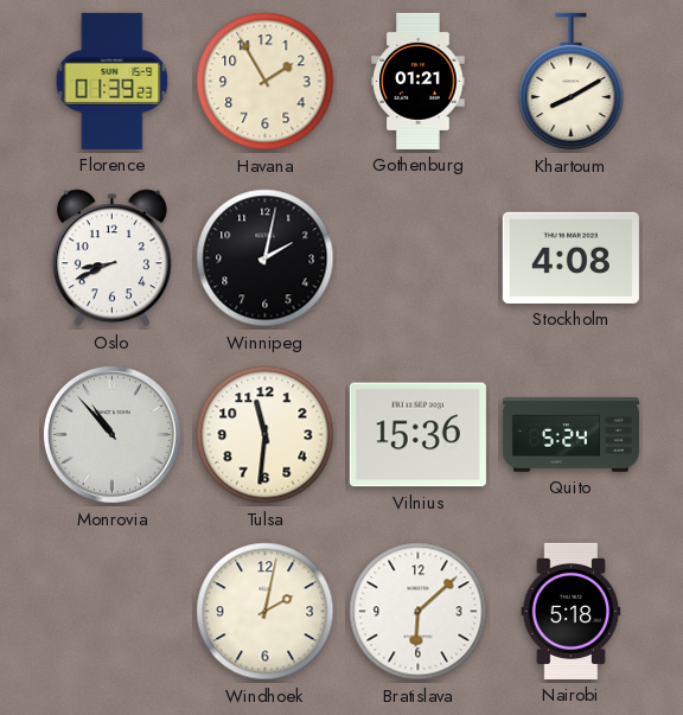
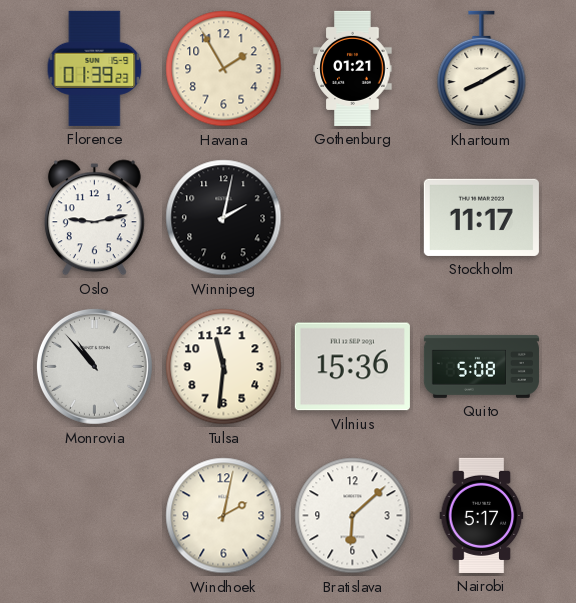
Oslo: 8:41 -> 9:13
Stockholm: 4:08 -> 11:17
Quito: 5:24 -> 5:08
Nairobi: 5:18 -> 5:17
